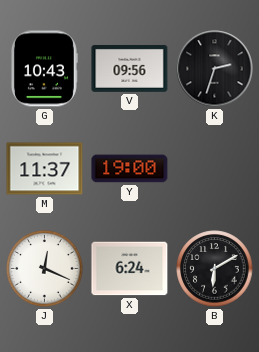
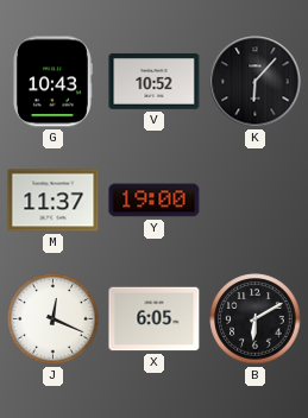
V: 09:56 -> 10:52
K: 2:33 -> 6:07
X: 6:24 -> 6:05
